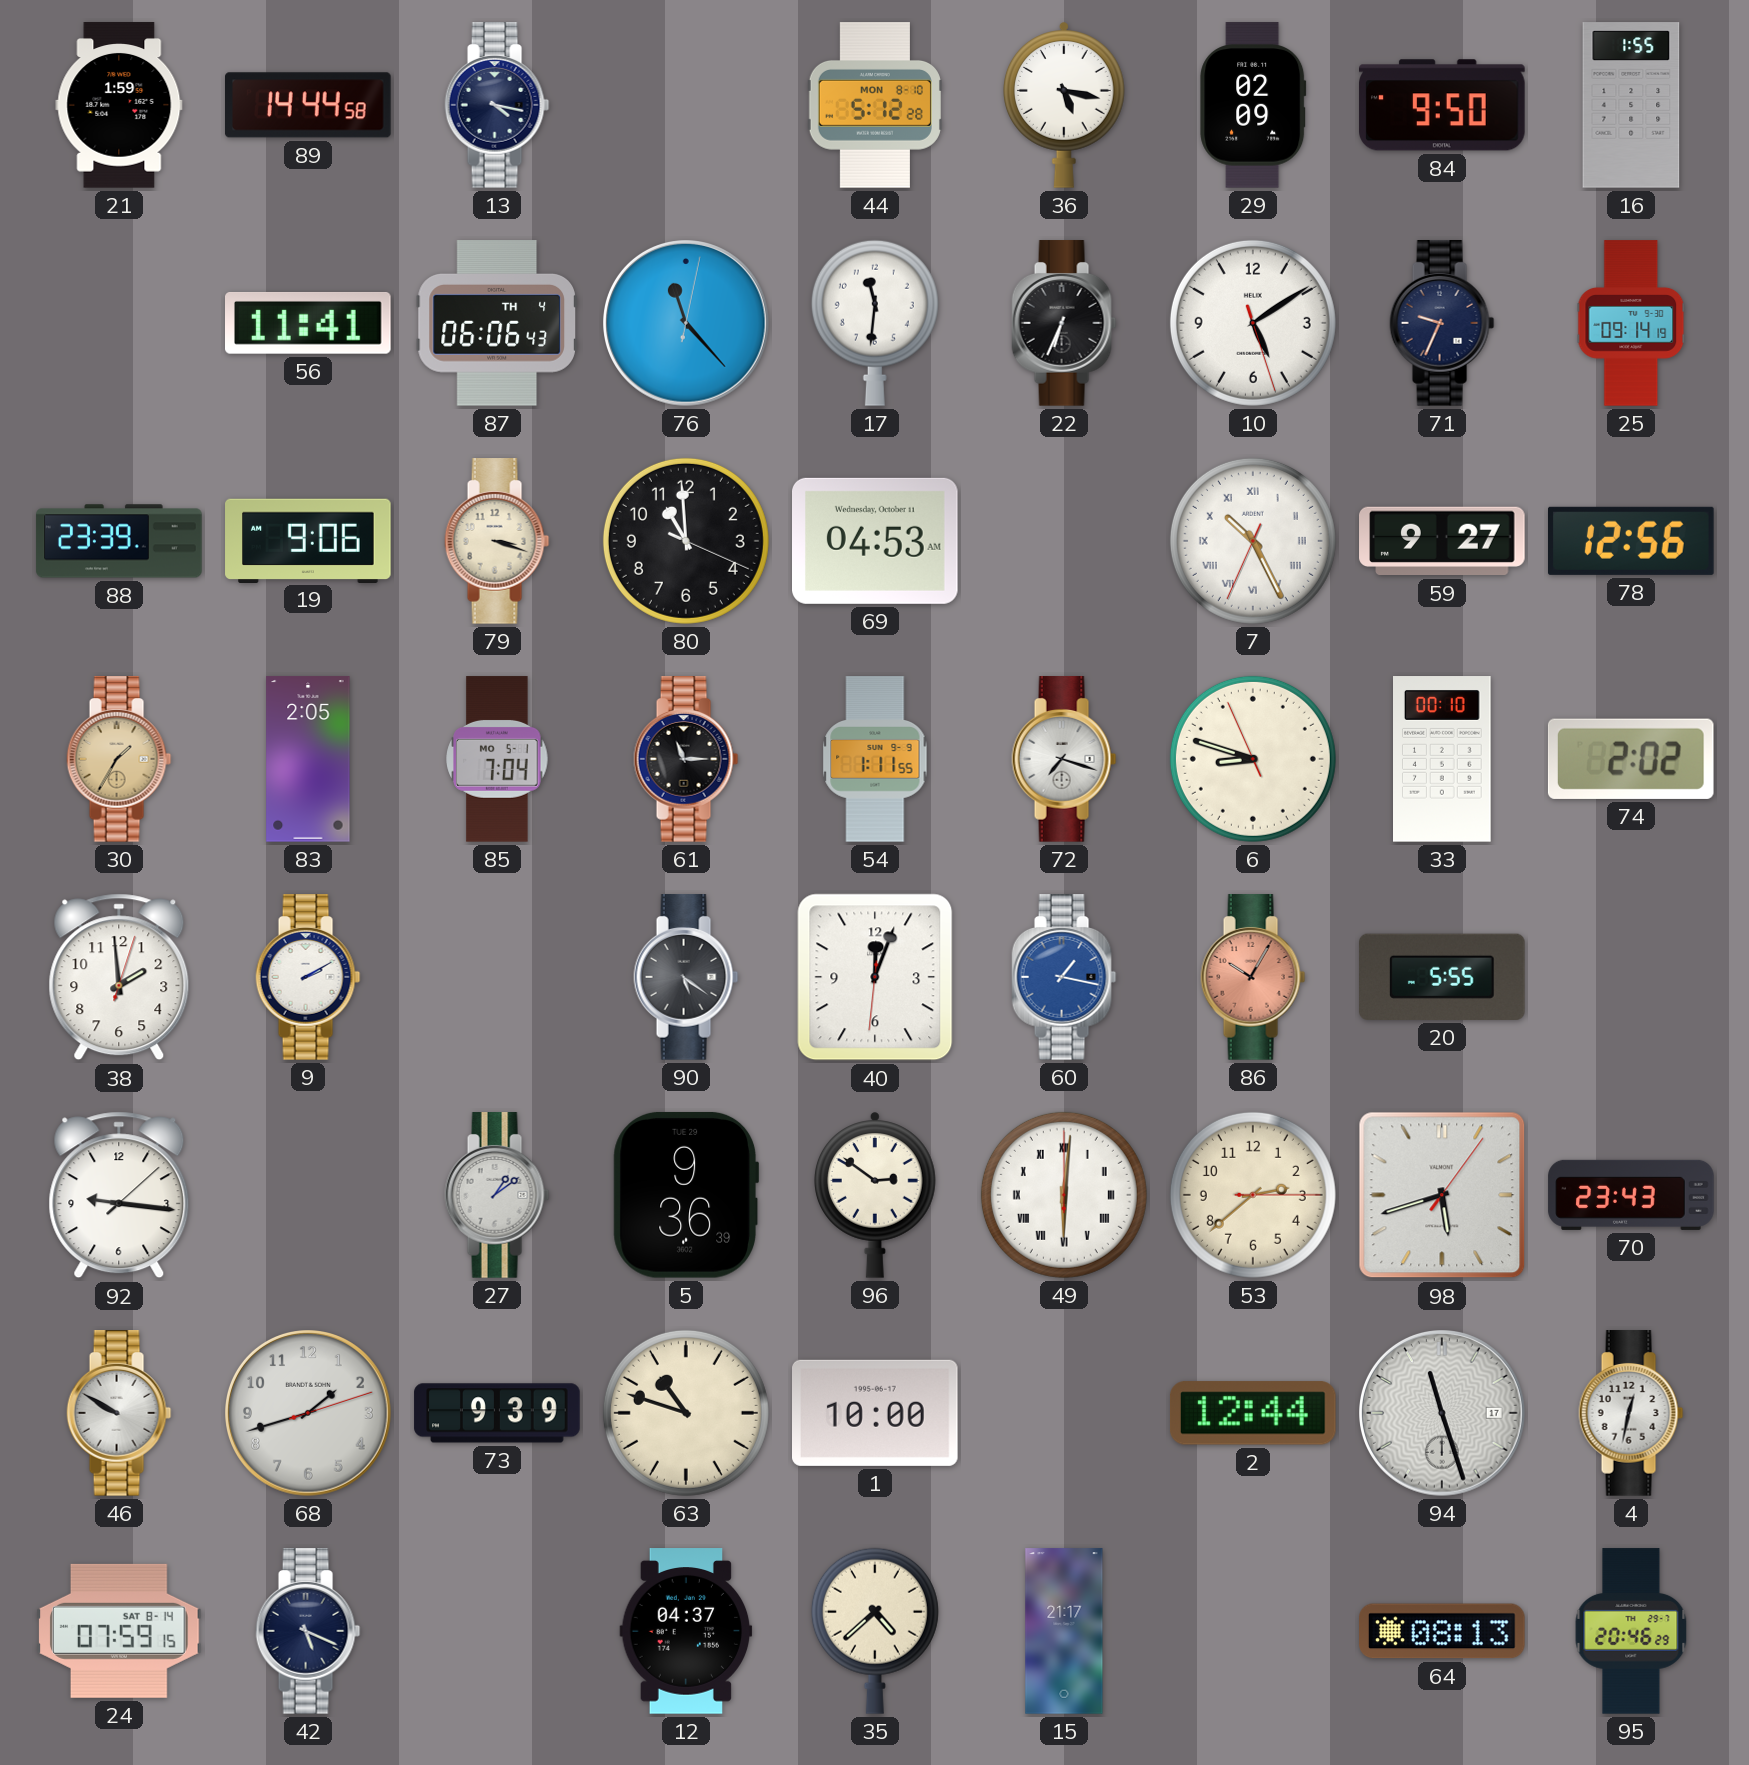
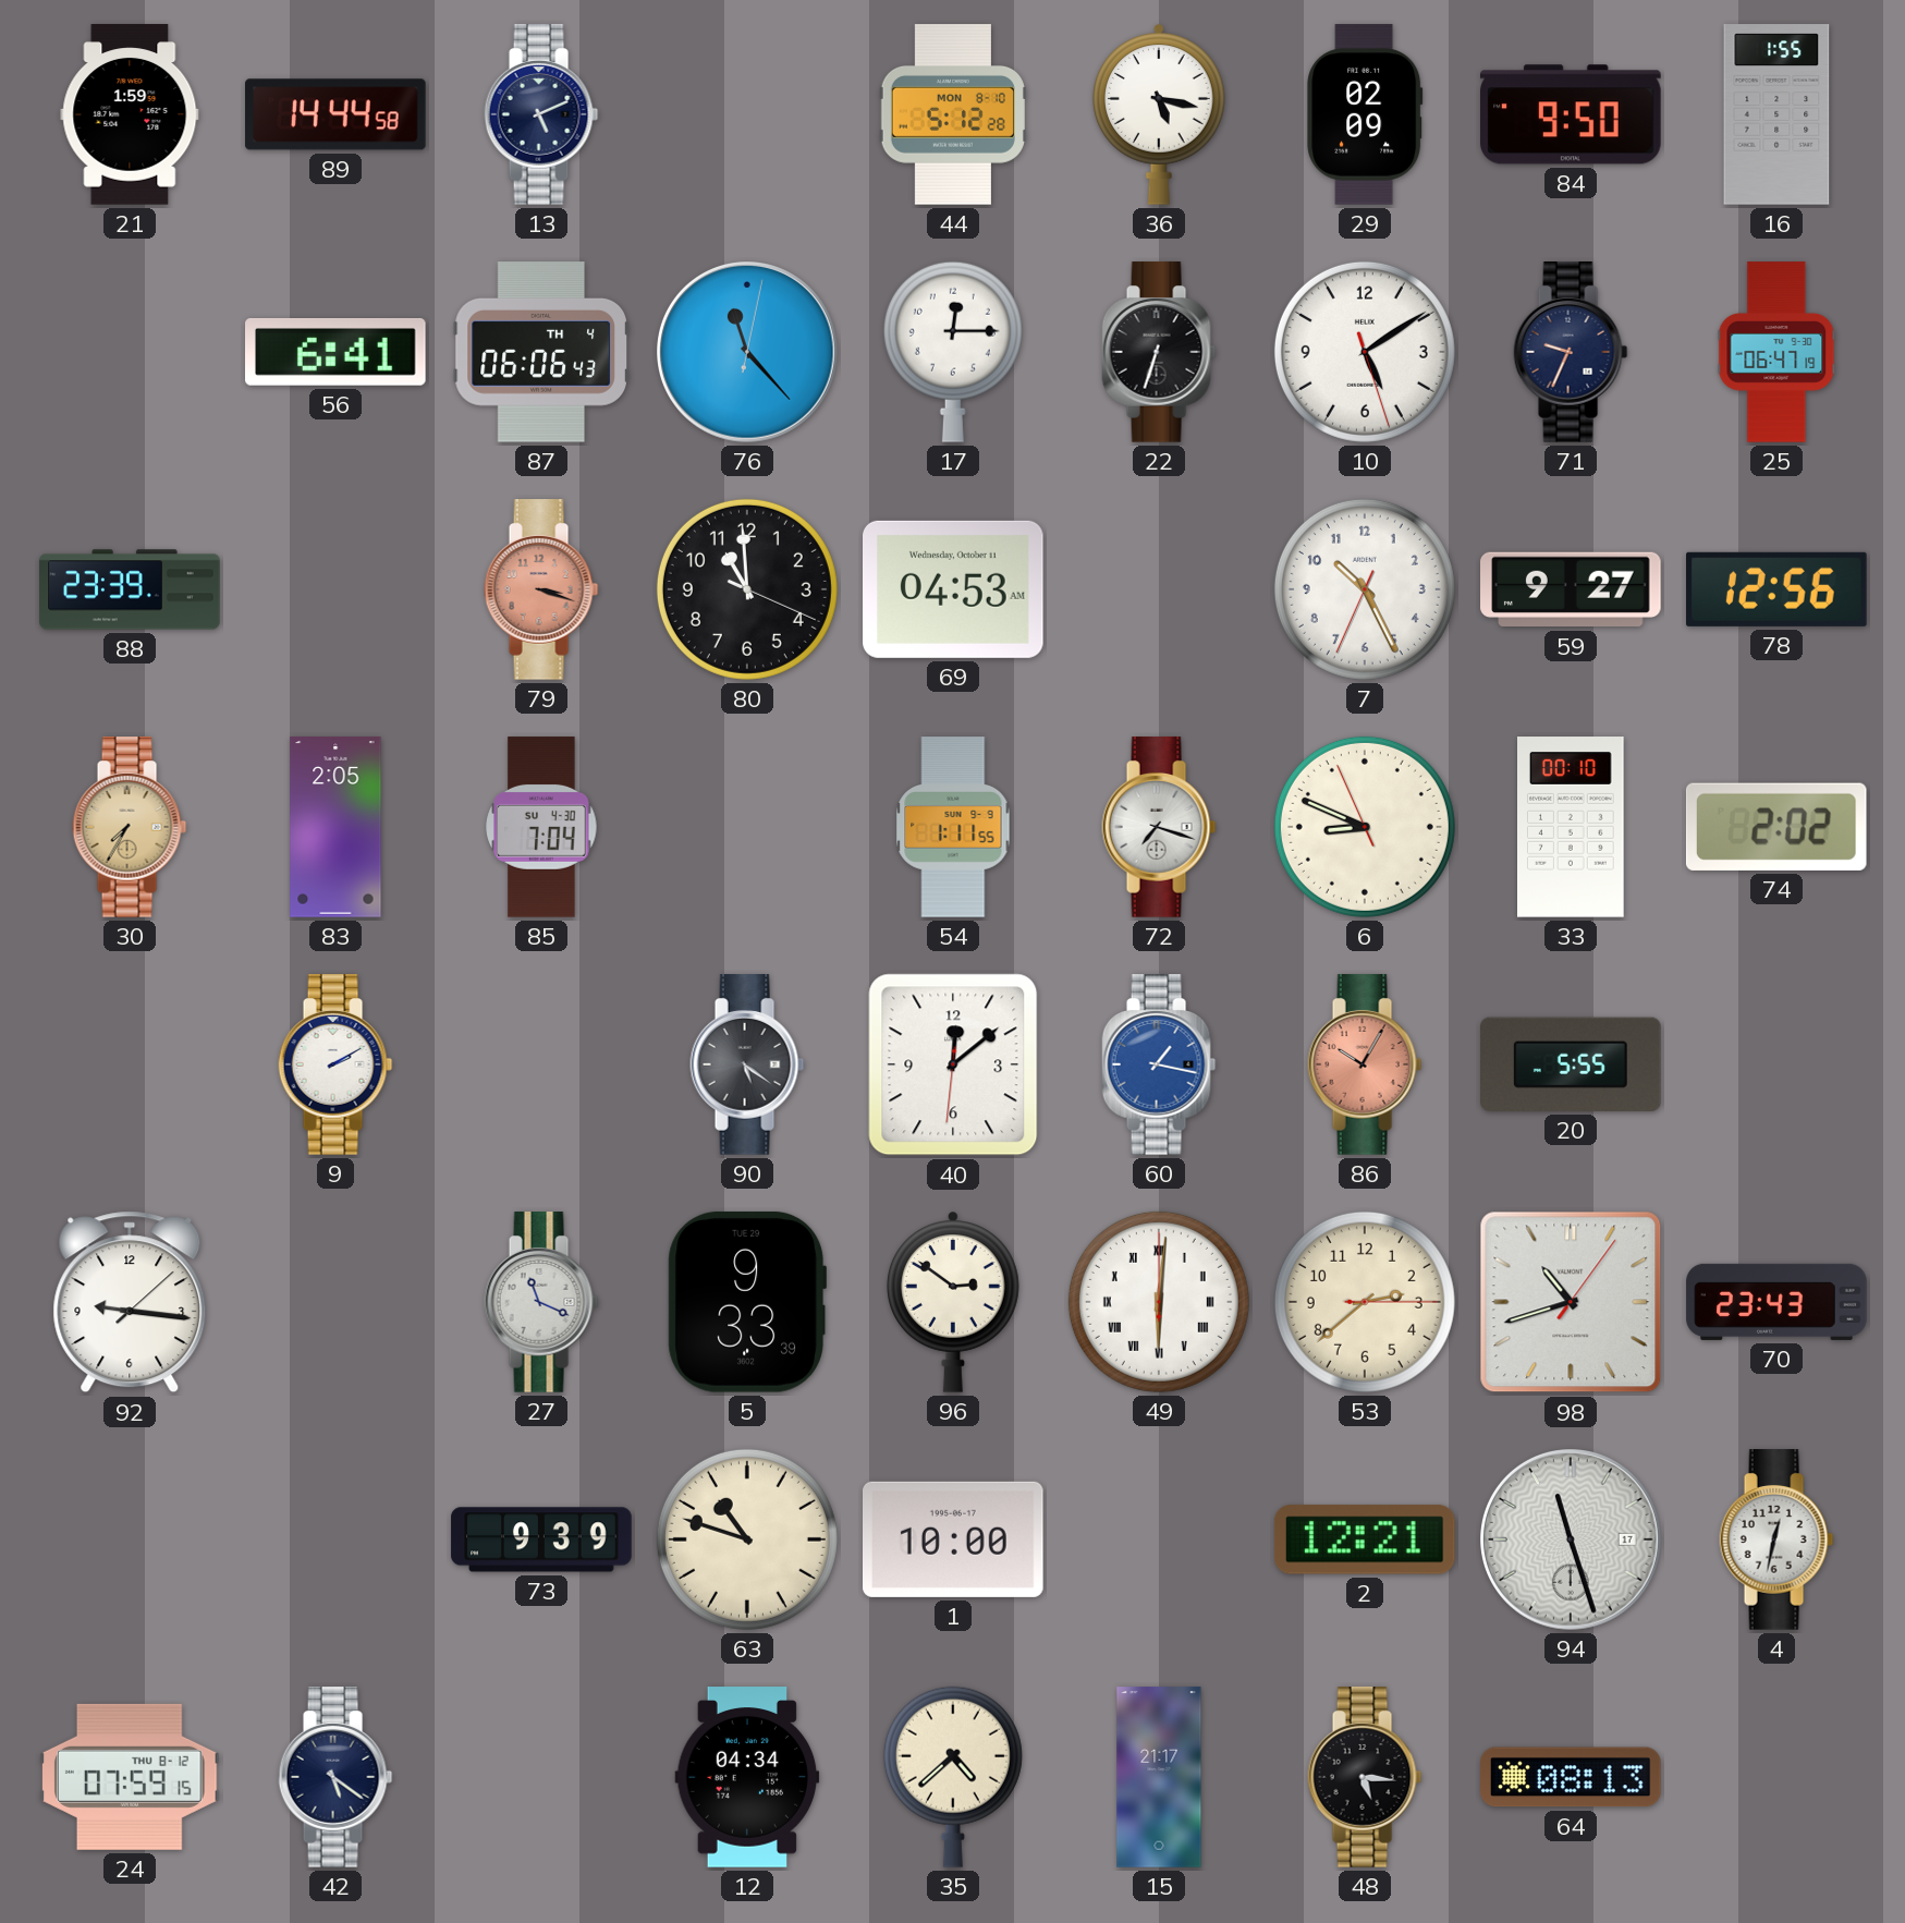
13: 4:17 -> 5:11
56: 11:41 -> 6:41
17: 11:31 -> 12:15
22: 6:34 -> 6:33
25: 09:14 -> 06:47
19: 9:06 -> none
79 dial: cream -> salmon
7 numerals: Roman -> Arabic
30: 1:35 -> 7:35
85 date: MO 5-1 -> SU 4-30
61: 11:15 -> none
6: 8:47 -> 8:48
38: 1:59 -> none
40: 12:03 -> 12:08
27: 1:09 -> 11:19
5: 9:36 -> 9:33
98: 5:42 -> 10:42
46: 9:50 -> none
68: 1:42 -> none
2: 12:44 -> 12:21
24 date: SAT 8-14 -> THU 8-12
42: 5:19 -> 5:21
12: 04:37 -> 04:34
48: none -> 5:16
95: 20:46 -> none
